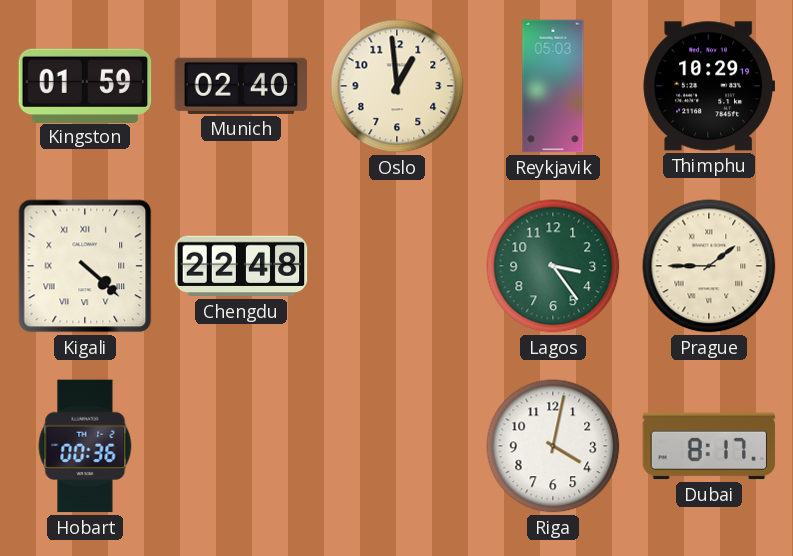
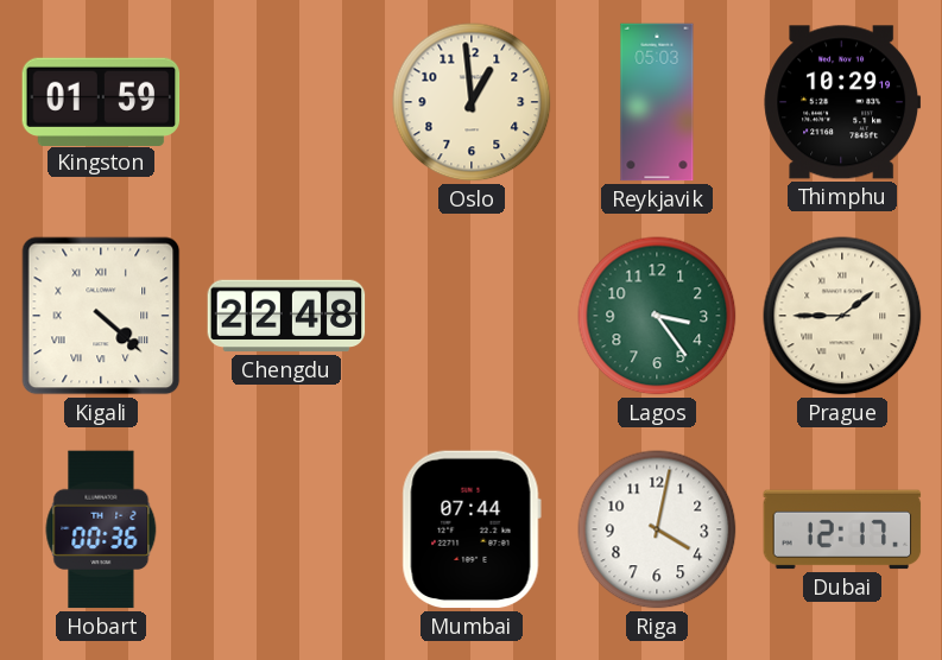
Munich: 02:40 -> none
Mumbai: none -> 07:44
Dubai: 8:17 -> 12:17
